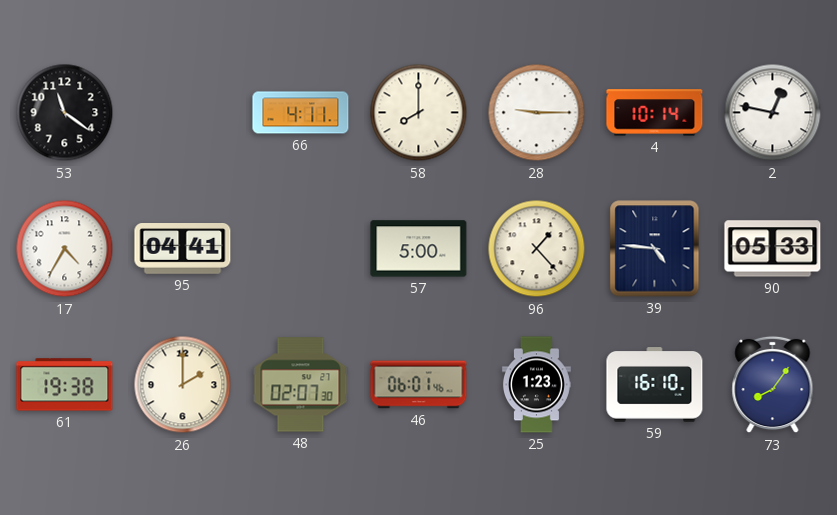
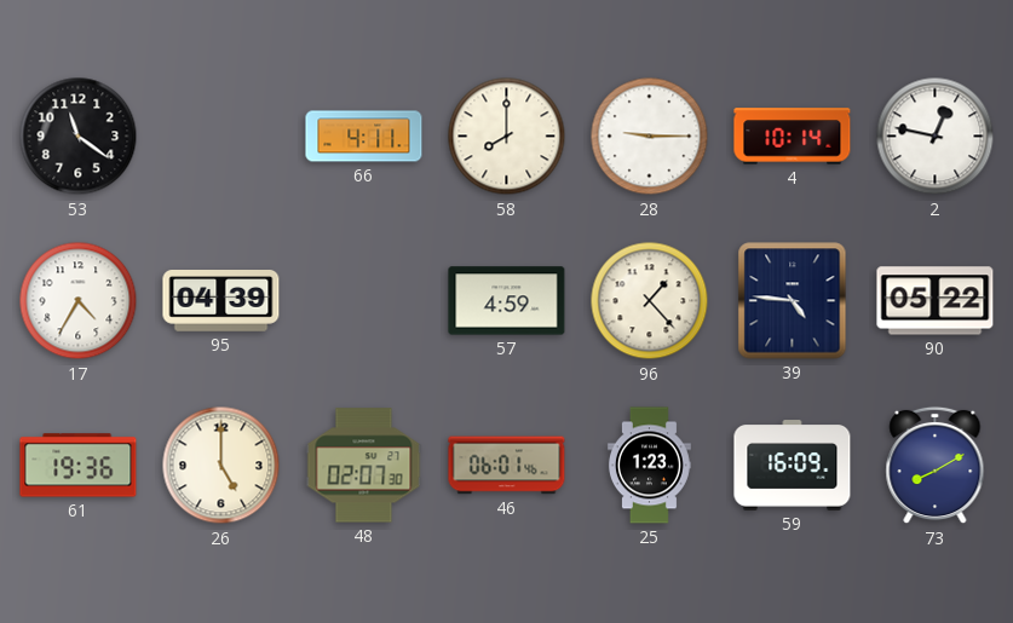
95: 04:41 -> 04:39
57: 5:00 -> 4:59
90: 05:33 -> 05:22
61: 19:38 -> 19:36
26: 2:00 -> 5:00
59: 16:10 -> 16:09
73: 8:06 -> 8:10
